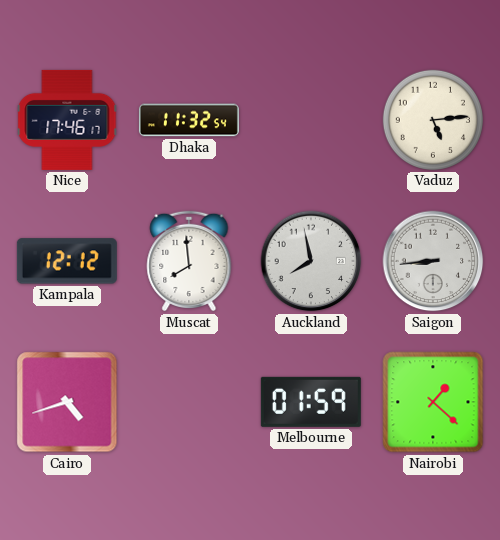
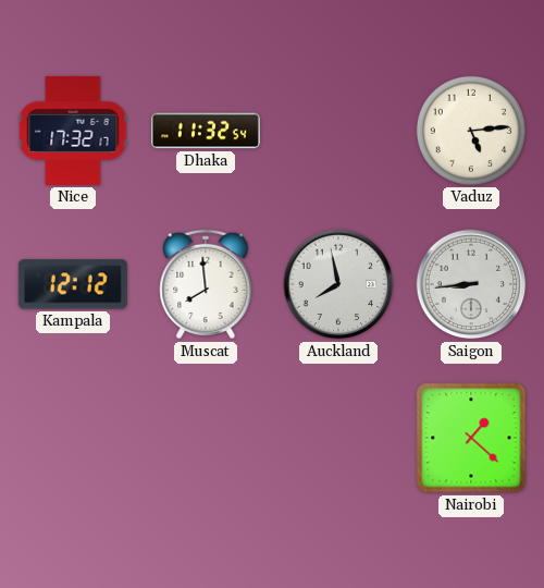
Nice: 17:46 -> 17:32
Cairo: 4:42 -> none
Melbourne: 01:59 -> none
